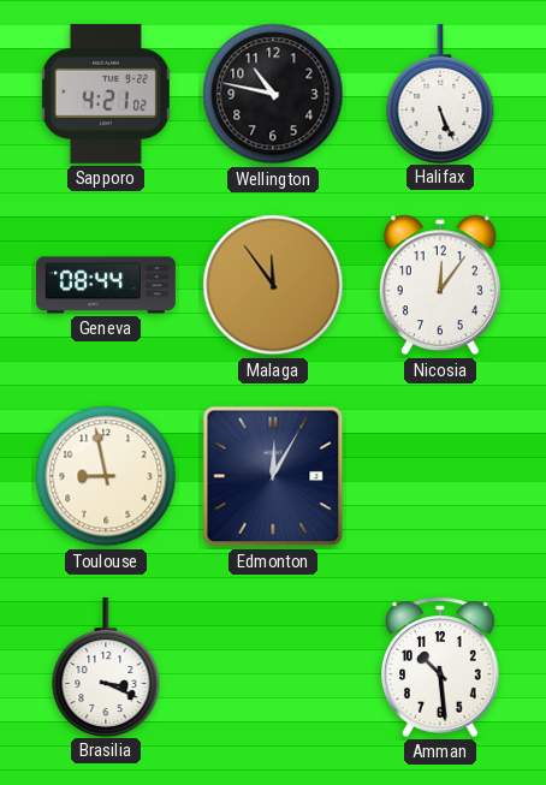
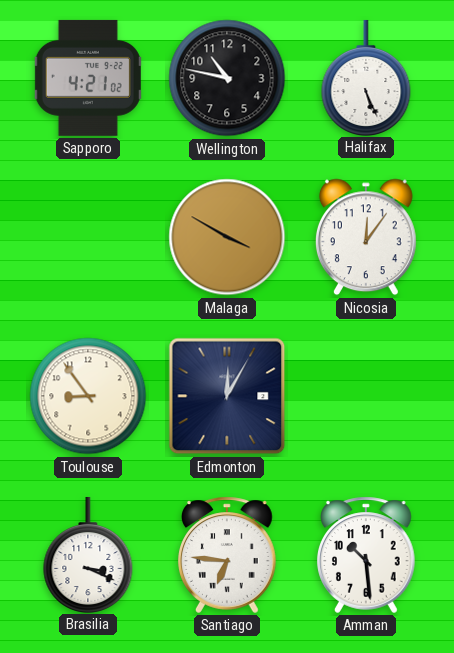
Geneva: 08:44 -> none
Malaga: 11:54 -> 3:50
Toulouse: 8:58 -> 8:54
Santiago: none -> 6:46
